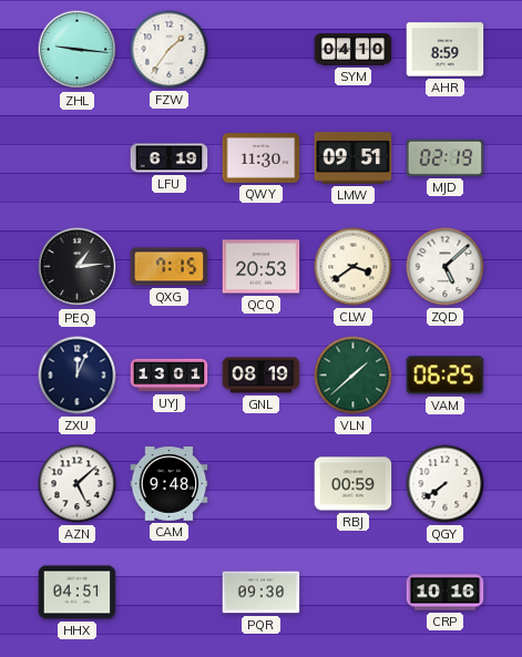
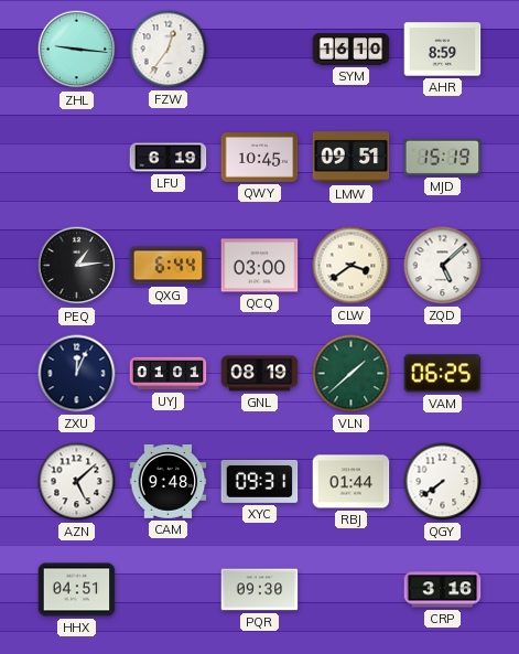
FZW: 1:36 -> 12:36
SYM: 04:10 -> 16:10
QWY: 11:30 -> 10:45
MJD: 02:19 -> 15:19
QXG: 7:15 -> 6:44
QCQ: 20:53 -> 03:00
UYJ: 13:01 -> 01:01
XYC: none -> 09:31
RBJ: 00:59 -> 01:44
CRP: 10:16 -> 3:16
